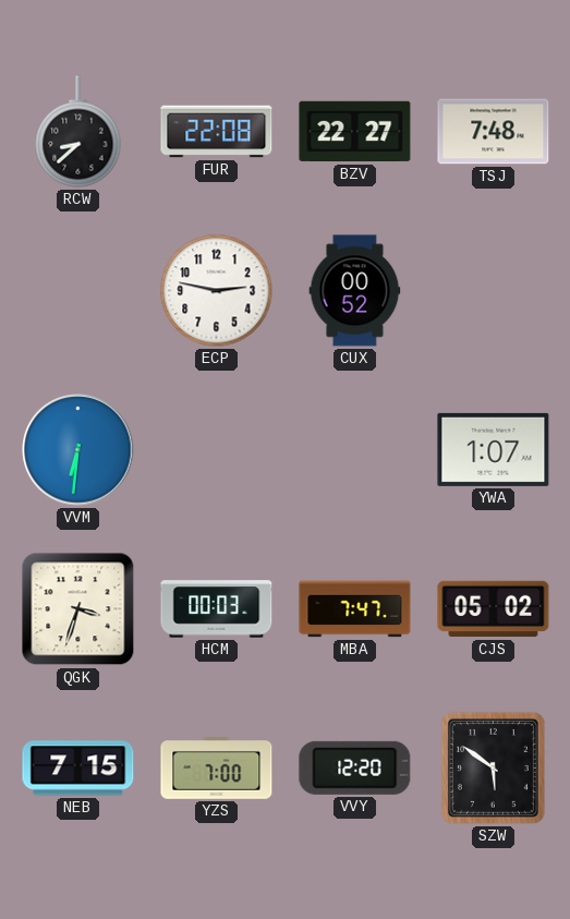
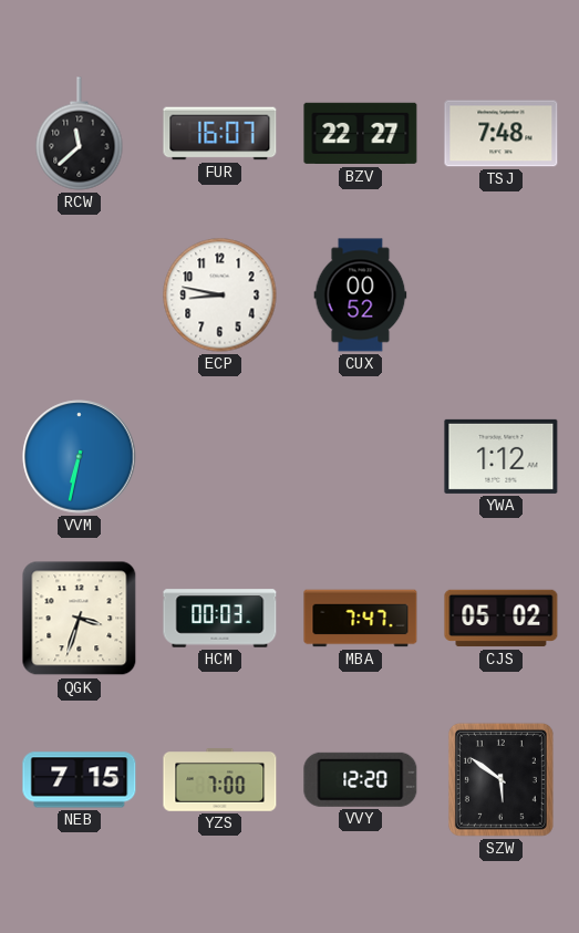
RCW: 8:38 -> 11:38
FUR: 22:08 -> 16:07
ECP: 2:47 -> 8:47
VVM: 6:31 -> 6:32
YWA: 1:07 -> 1:12
